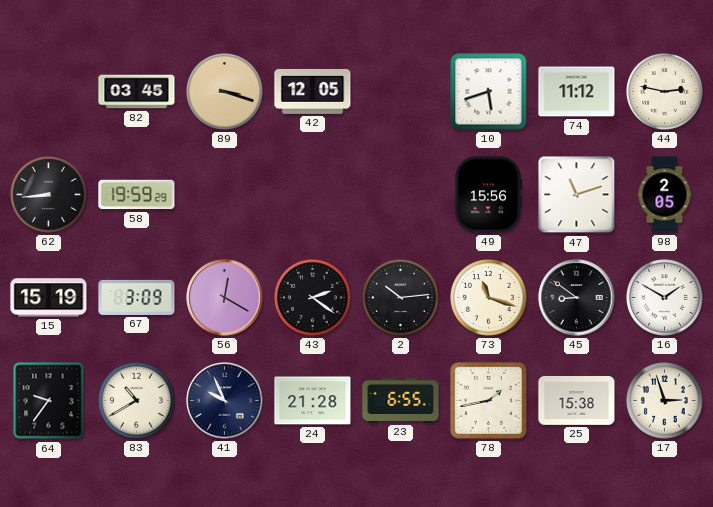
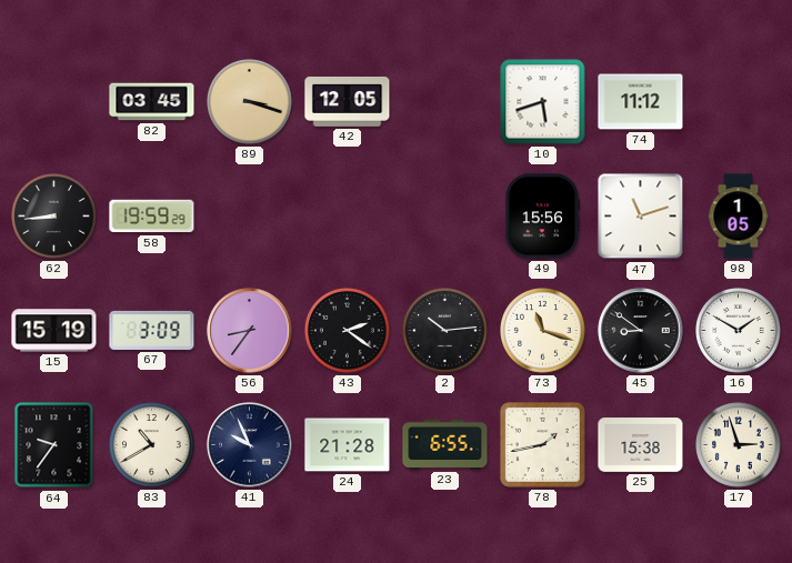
44: 2:47 -> none
98: 2:05 -> 1:05
56: 12:20 -> 8:36
